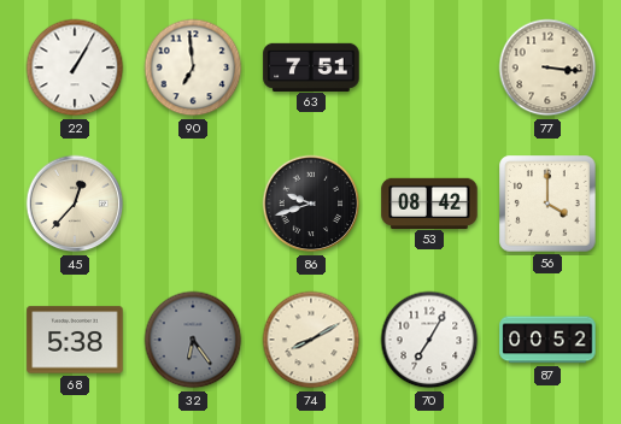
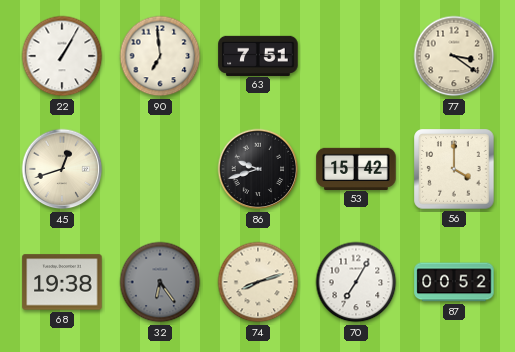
77: 3:16 -> 3:21
45: 12:37 -> 12:42
53: 08:42 -> 15:42
68: 5:38 -> 19:38
74: 8:10 -> 8:12
